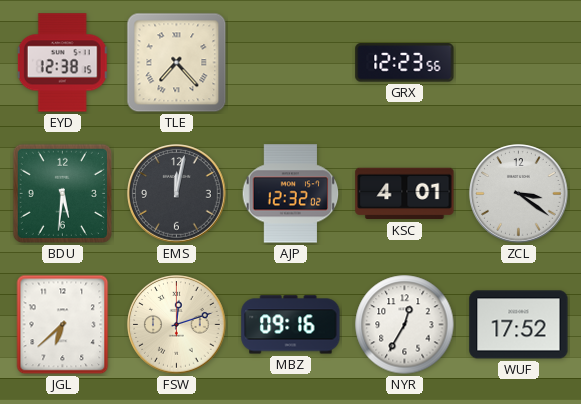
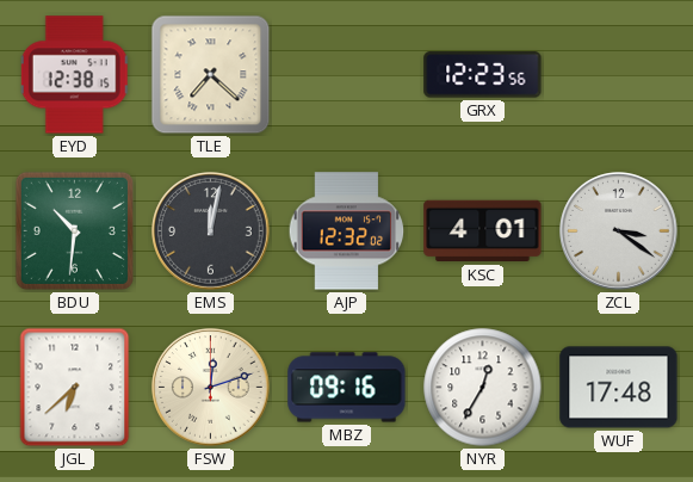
TLE: 7:23 -> 7:22
BDU: 5:31 -> 10:31
WUF: 17:52 -> 17:48
